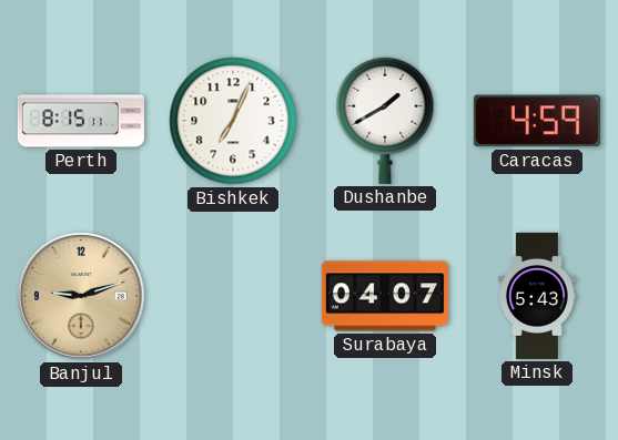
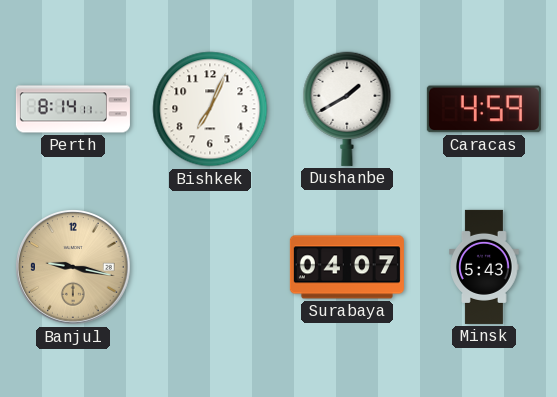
Perth: 8:15 -> 8:14
Banjul: 9:12 -> 9:17
